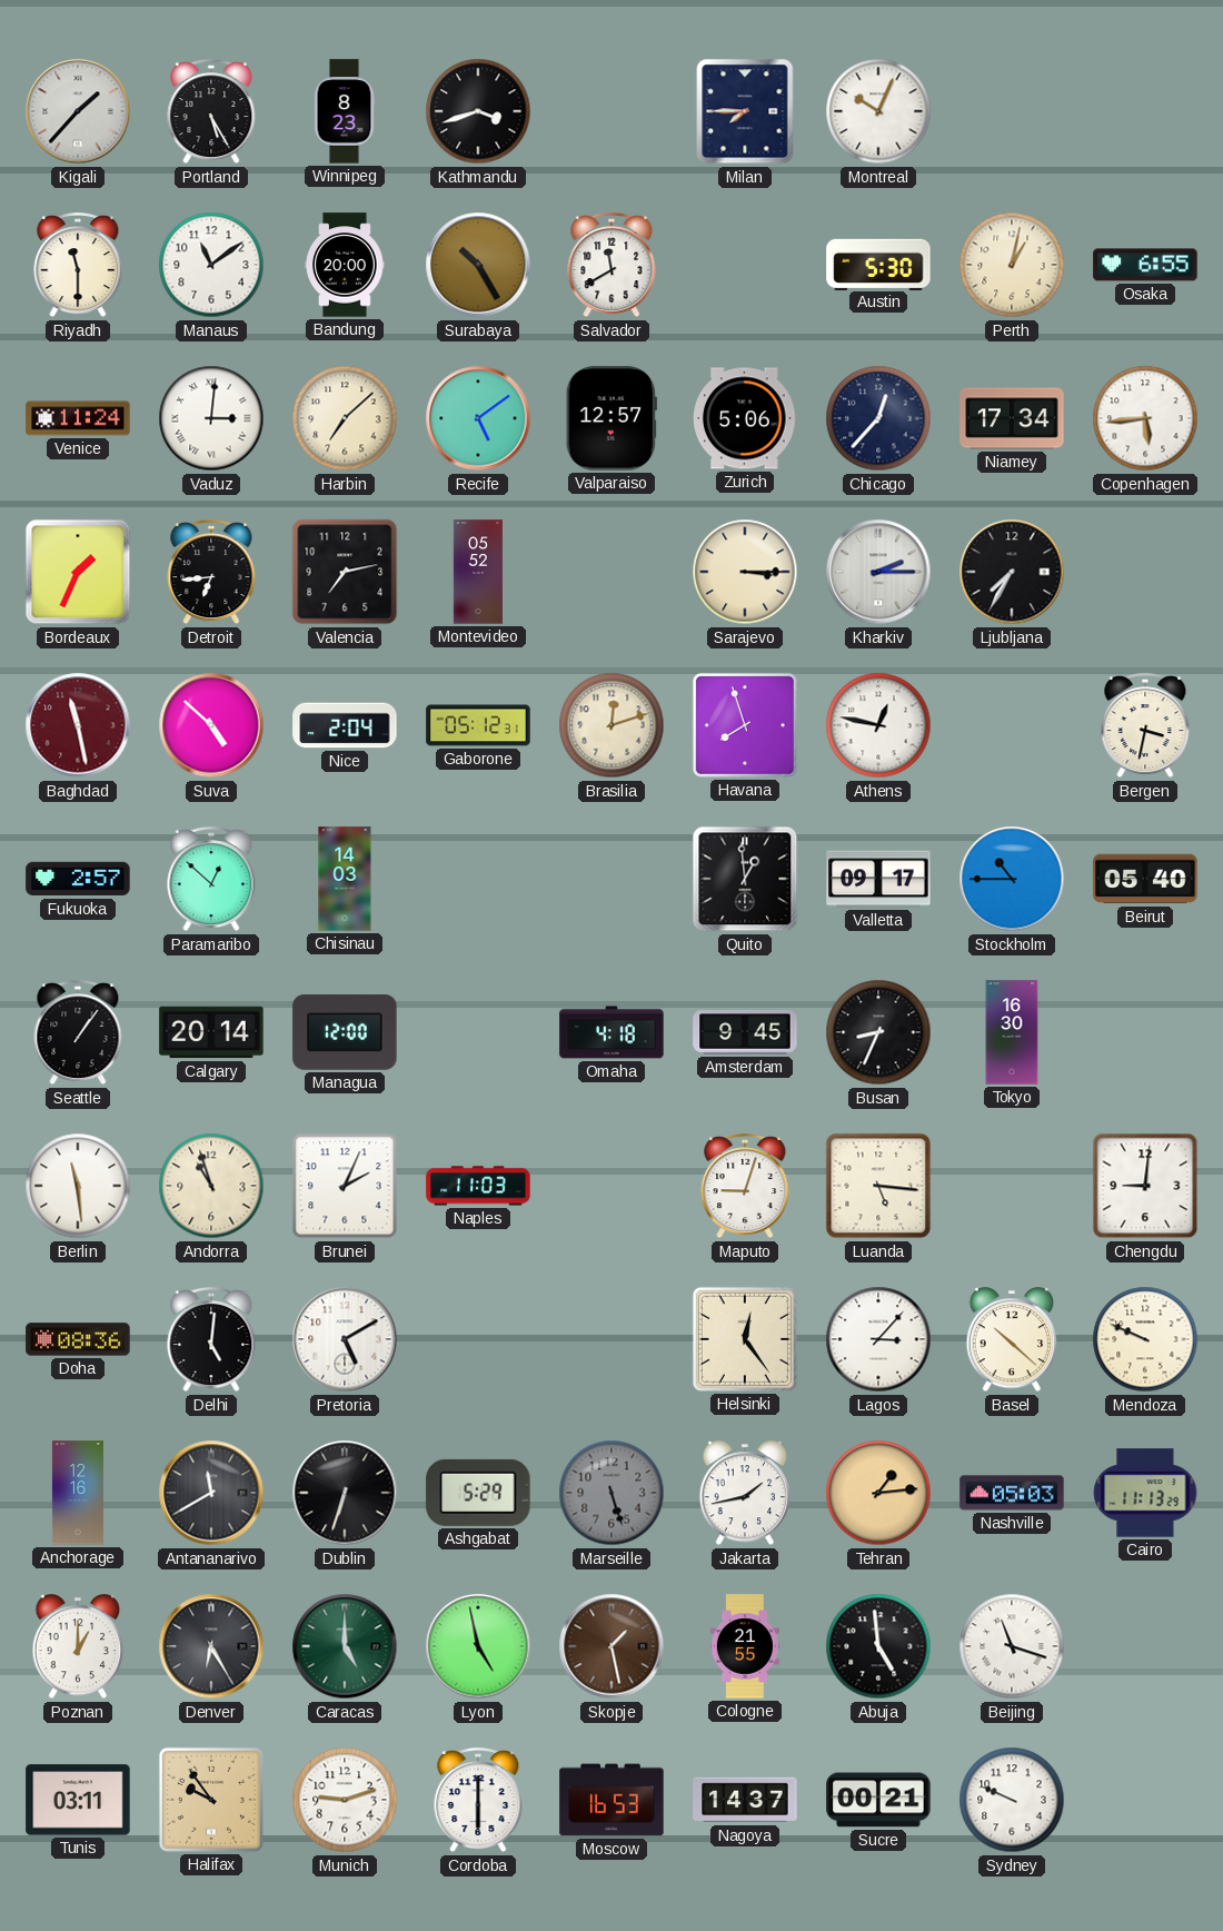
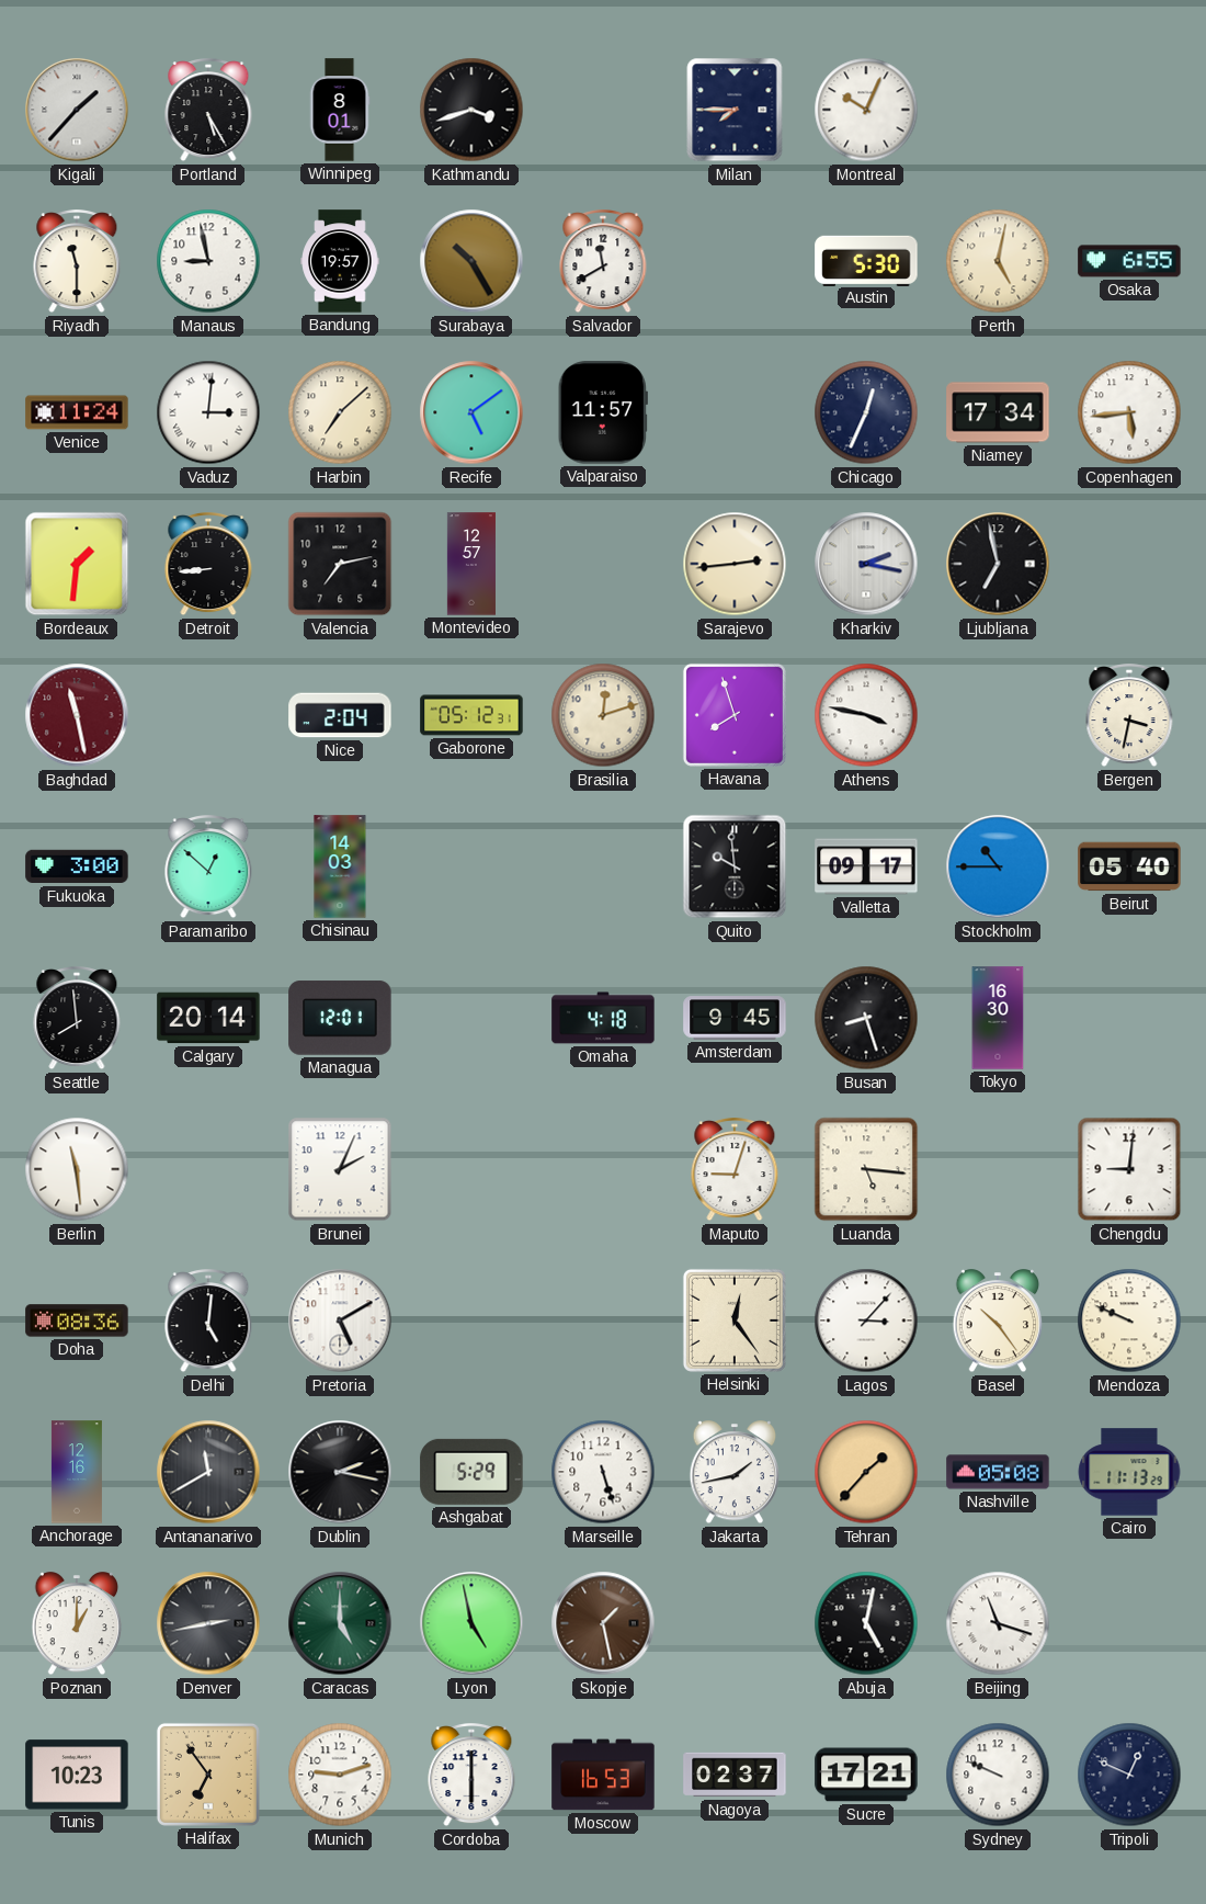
Winnipeg: 8:23 -> 8:01
Manaus: 11:09 -> 8:58
Bandung: 20:00 -> 19:57
Perth: 1:02 -> 5:02
Valparaiso: 12:57 -> 11:57
Zurich: 5:06 -> none
Chicago: 12:37 -> 12:34
Bordeaux: 1:34 -> 1:31
Detroit: 6:44 -> 8:44
Montevideo: 05:52 -> 12:57
Sarajevo: 3:15 -> 2:44
Kharkiv: 2:15 -> 2:17
Ljubljana: 7:35 -> 6:58
Suva: 4:52 -> none
Athens: 12:47 -> 3:47
Fukuoka: 2:57 -> 3:00
Quito: 12:59 -> 9:59
Seattle: 1:06 -> 7:59
Managua: 12:00 -> 12:01
Busan: 8:34 -> 8:27
Andorra: 10:57 -> none
Naples: 11:03 -> none
Basel: 10:22 -> 10:24
Dublin: 6:33 -> 2:17
Marseille dial: grey -> white
Tehran: 1:14 -> 1:37
Nashville: 05:03 -> 05:08
Denver: 6:25 -> 2:43
Cologne: 21:55 -> none
Abuja: 4:59 -> 5:02
Tunis: 03:11 -> 10:23
Halifax: 9:54 -> 6:54
Nagoya: 14:37 -> 02:37
Sucre: 00:21 -> 17:21
Tripoli: none -> 12:49
